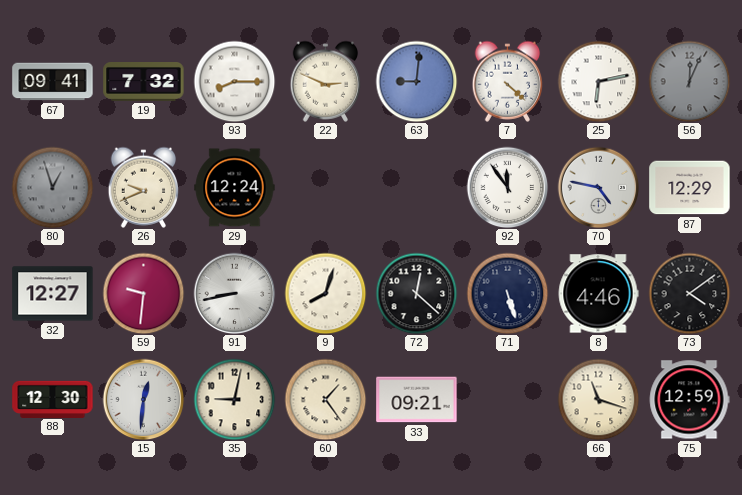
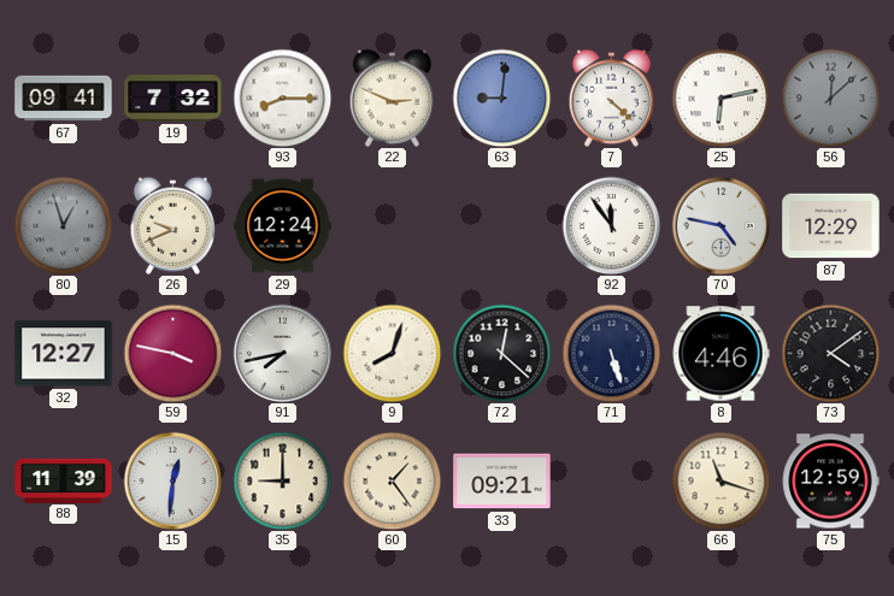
56: 12:04 -> 12:08
59: 9:31 -> 3:47
91: 8:43 -> 7:43
88: 12:30 -> 11:39
35: 9:02 -> 9:00
